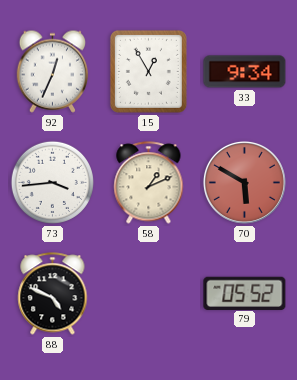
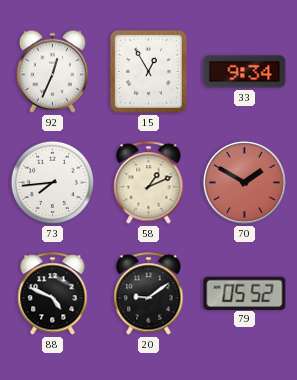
73: 3:44 -> 7:44
70: 5:50 -> 1:50
20: none -> 9:09
